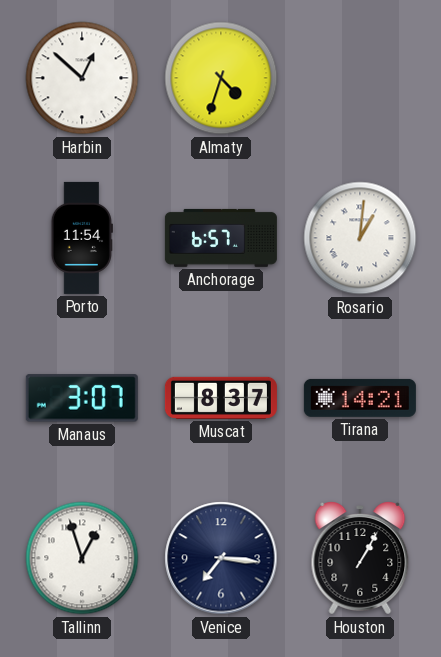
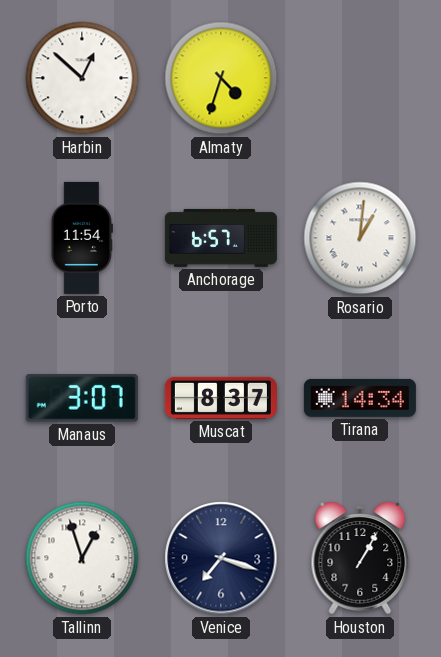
Tirana: 14:21 -> 14:34
Venice: 7:16 -> 7:18
